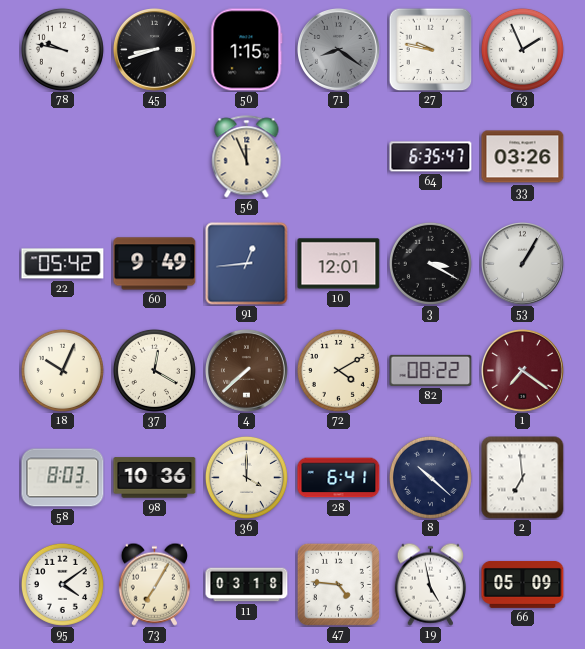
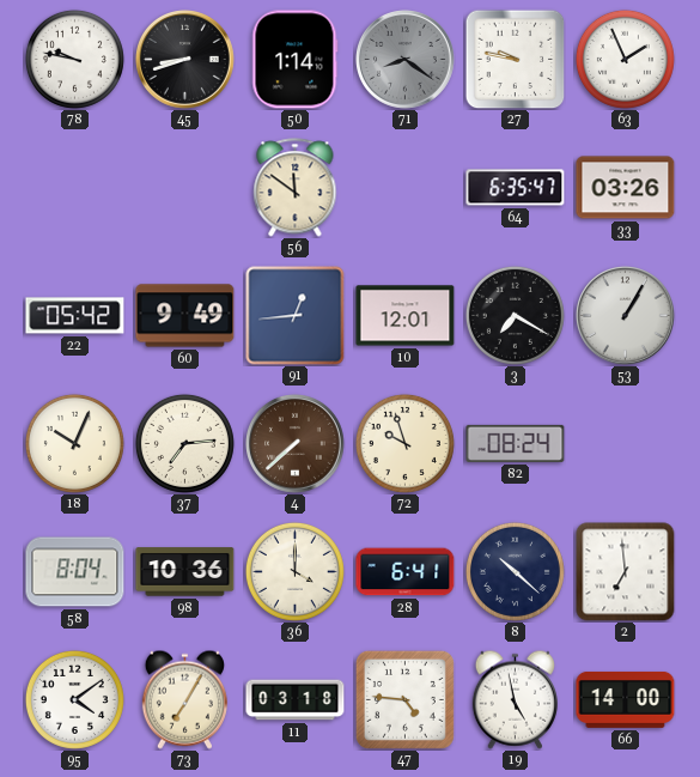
50: 1:15 -> 1:14
56: 11:56 -> 11:51
3: 3:20 -> 7:20
37: 12:20 -> 7:14
72: 4:10 -> 9:57
82: 08:22 -> 08:24
1: 7:21 -> none
58: 8:03 -> 8:04
66: 05:09 -> 14:00
